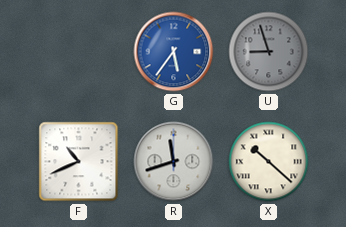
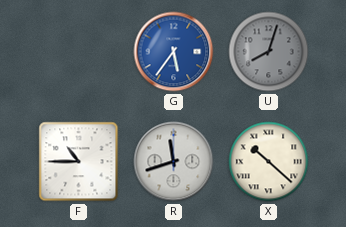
U: 8:57 -> 8:03
F: 10:41 -> 10:45
